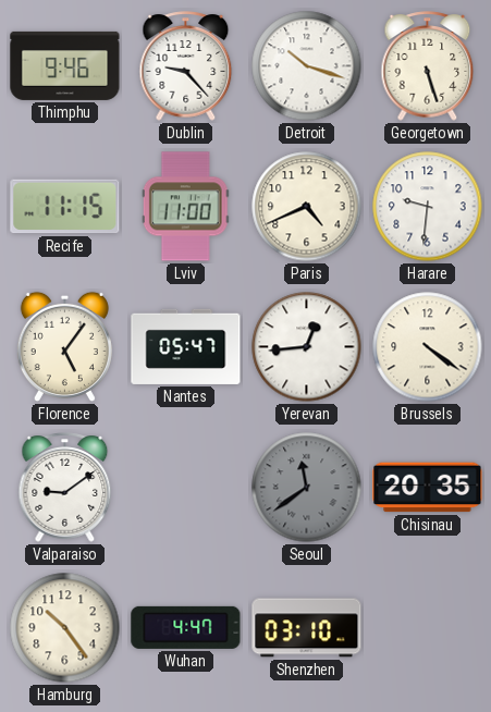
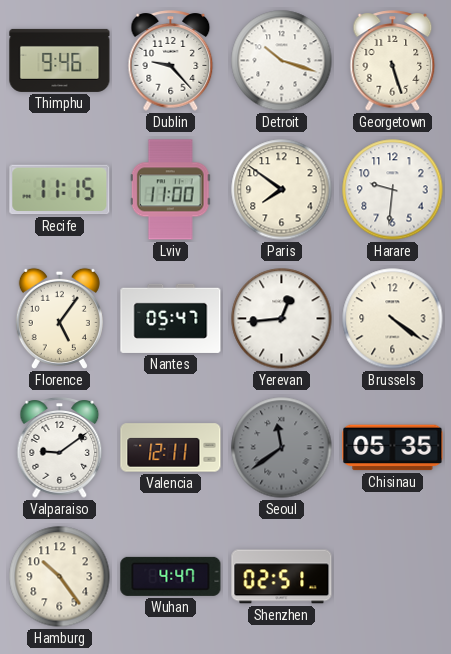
Paris: 4:41 -> 7:51
Valencia: none -> 12:11
Chisinau: 20:35 -> 05:35
Shenzhen: 03:10 -> 02:51
